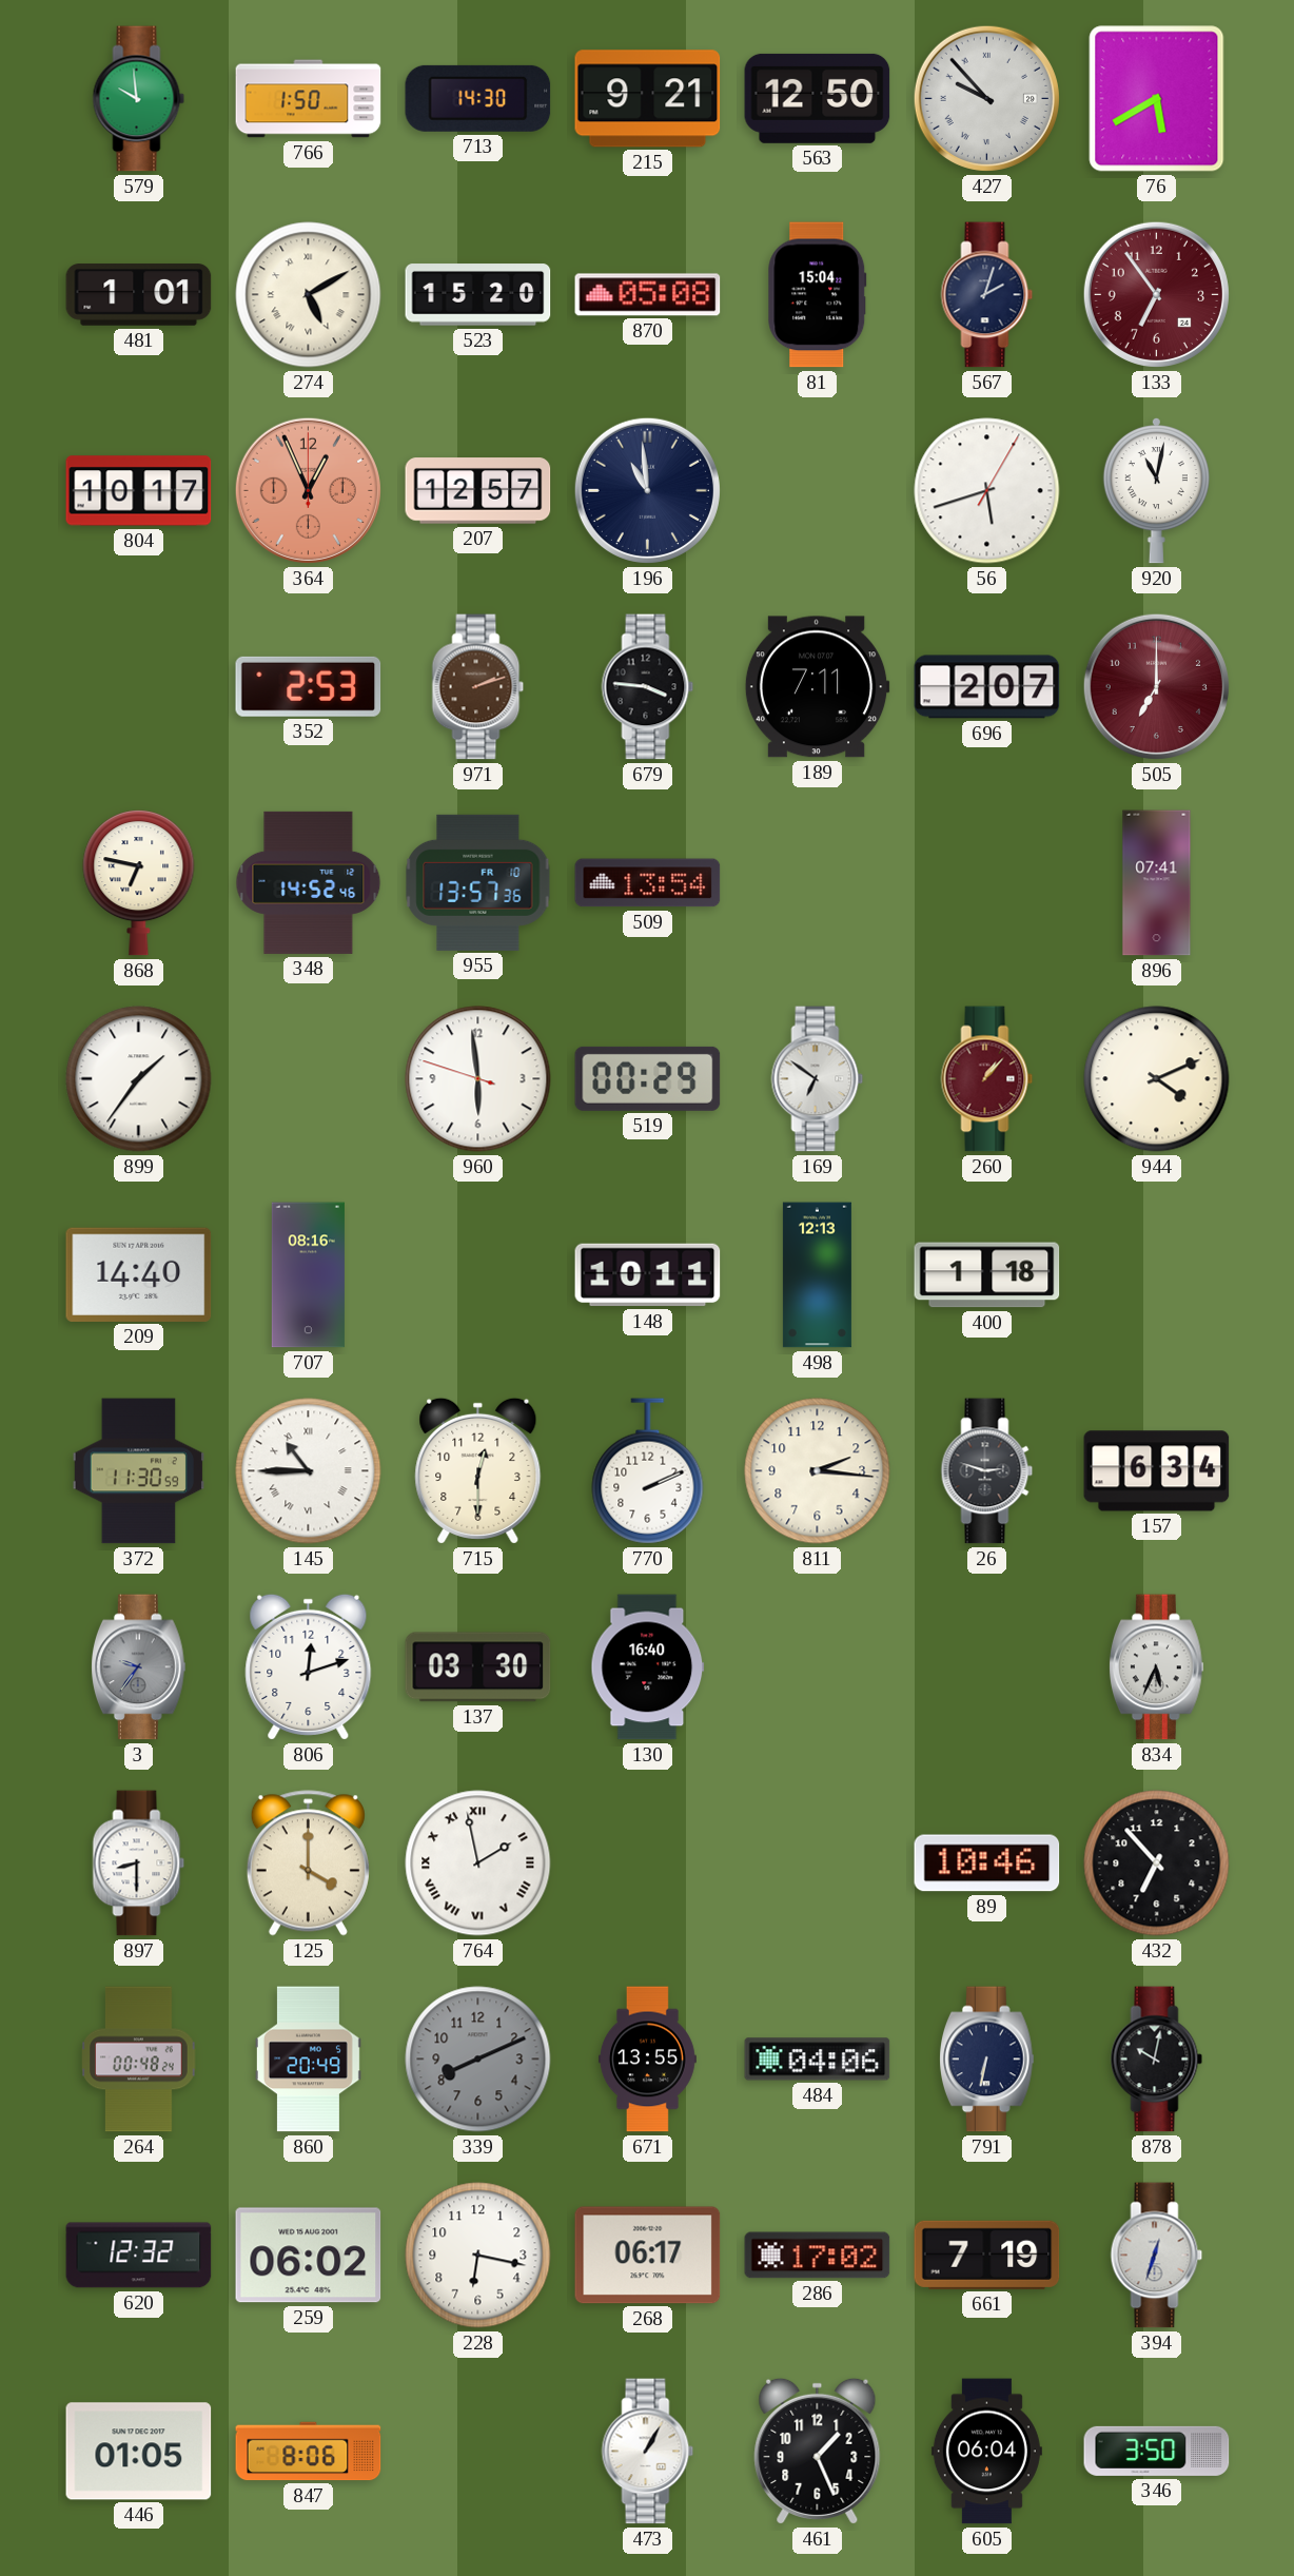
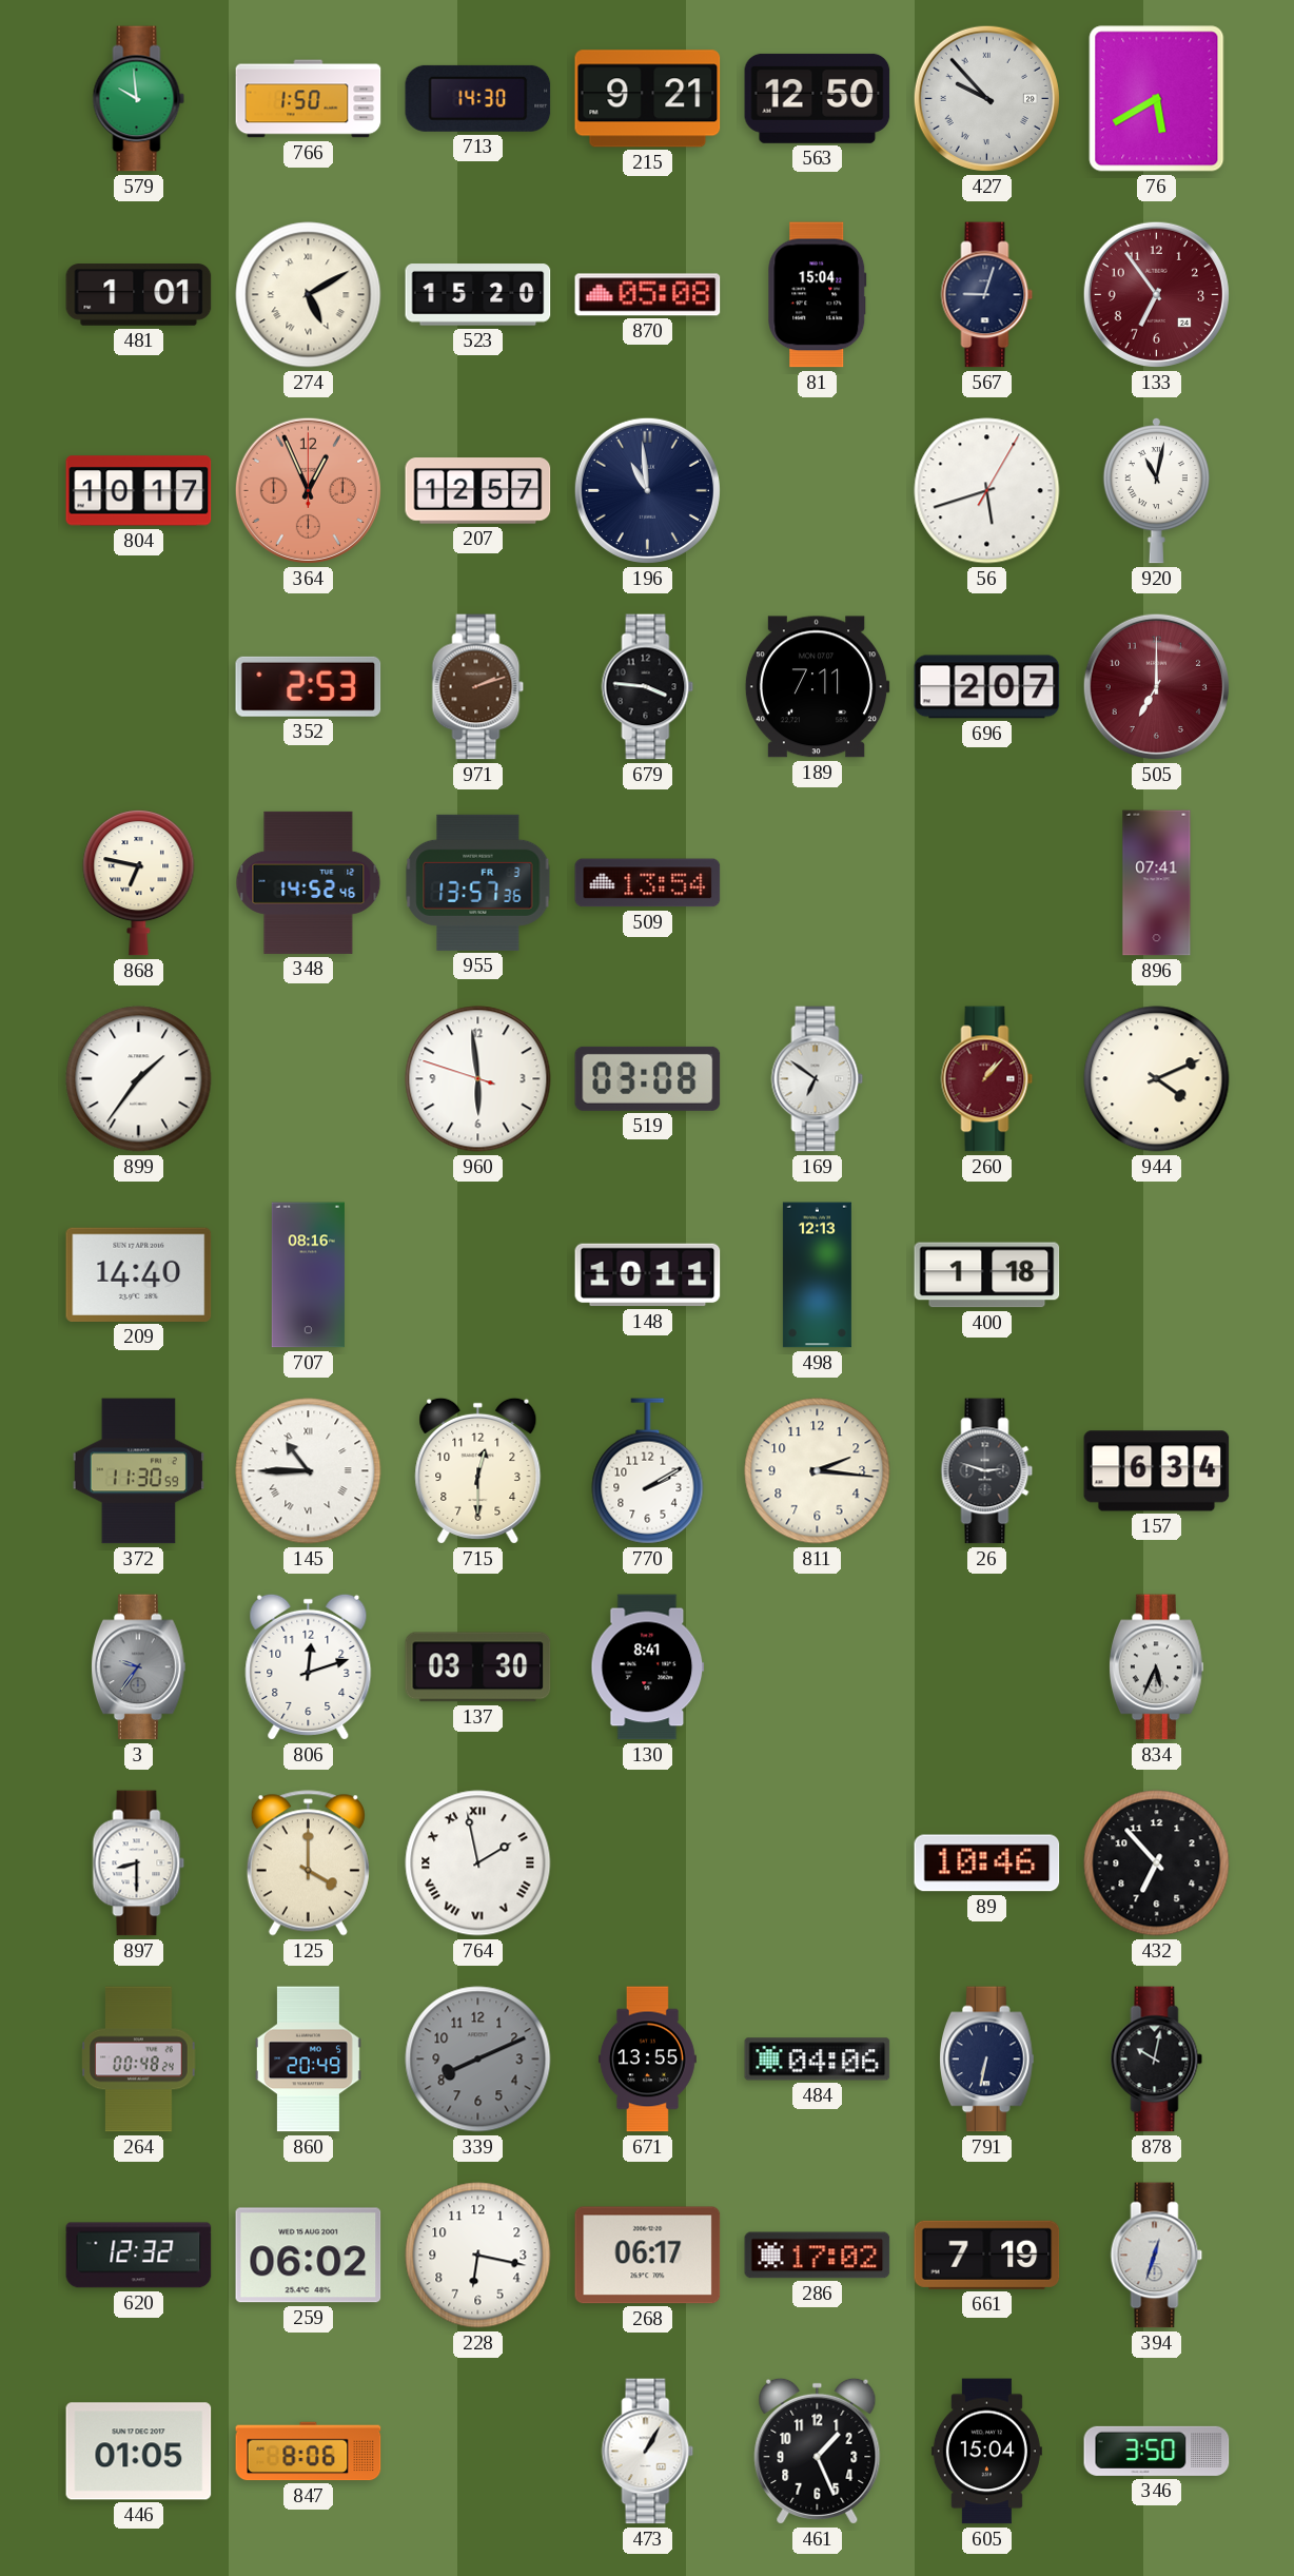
567: 2:03 -> 9:03
955 date: FR 10 -> FR 3
519: 00:29 -> 03:08
770: 2:11 -> 2:10
130: 16:40 -> 8:41
605: 06:04 -> 15:04
